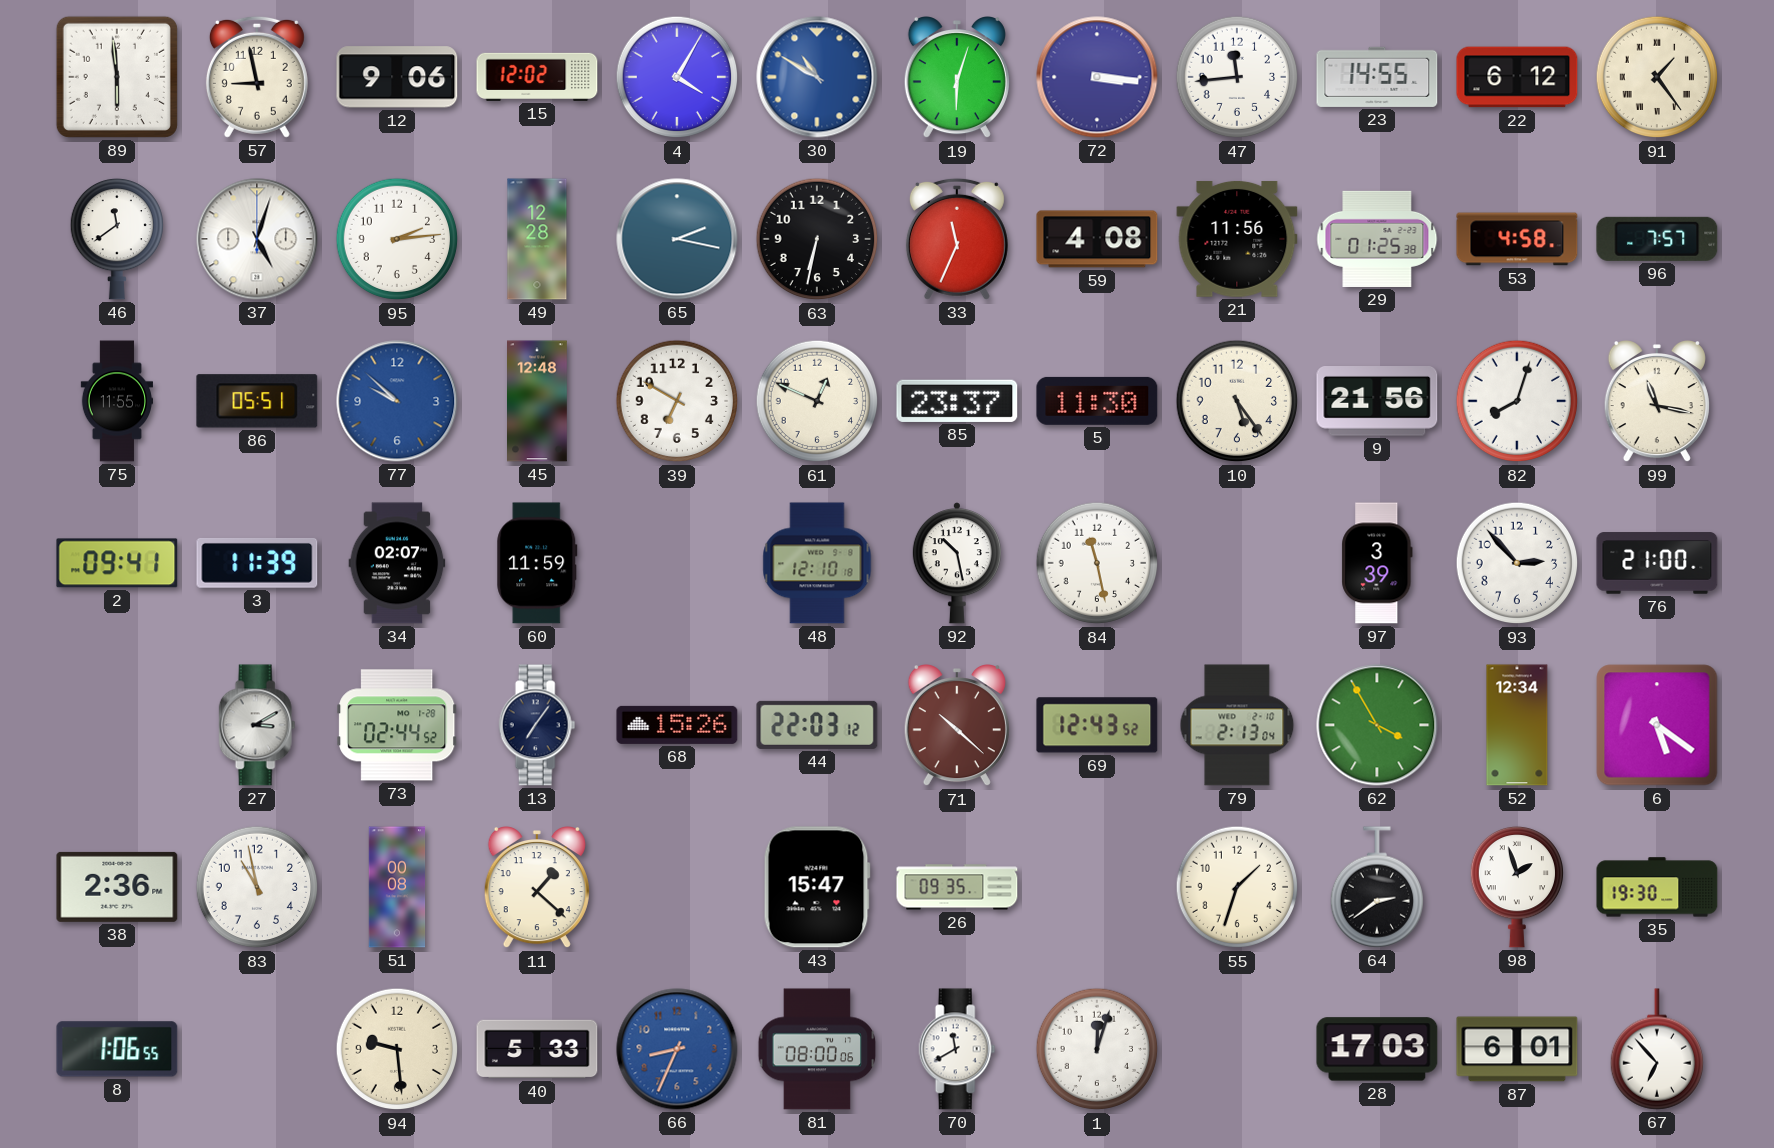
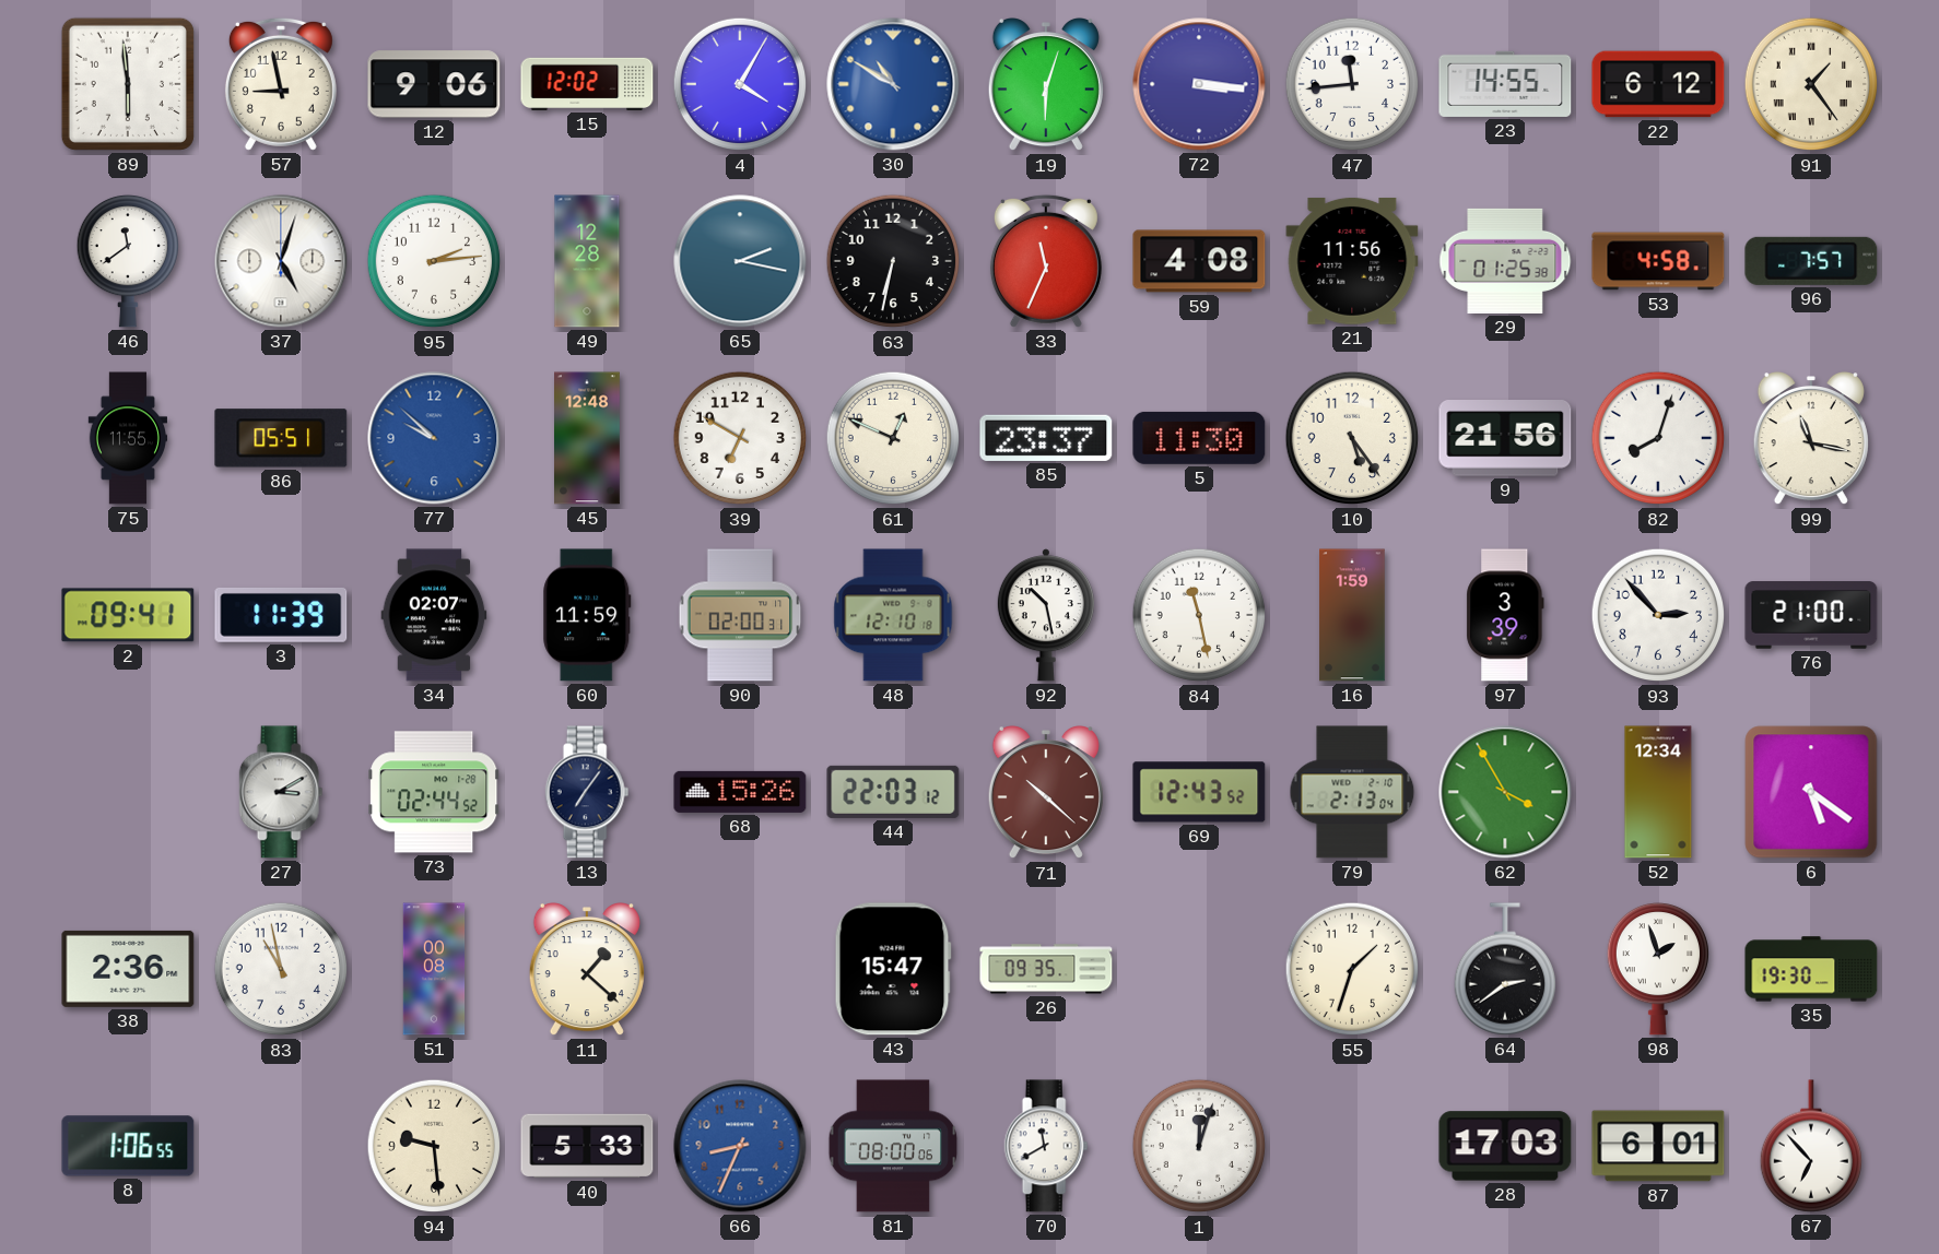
90: none -> 02:00
16: none -> 1:59
